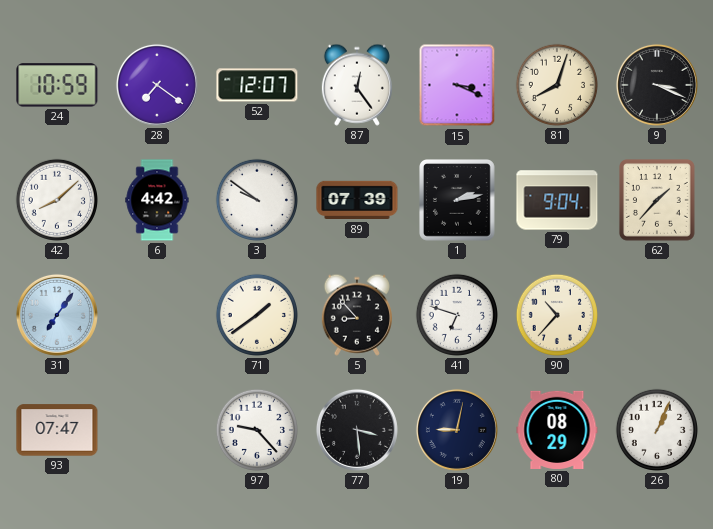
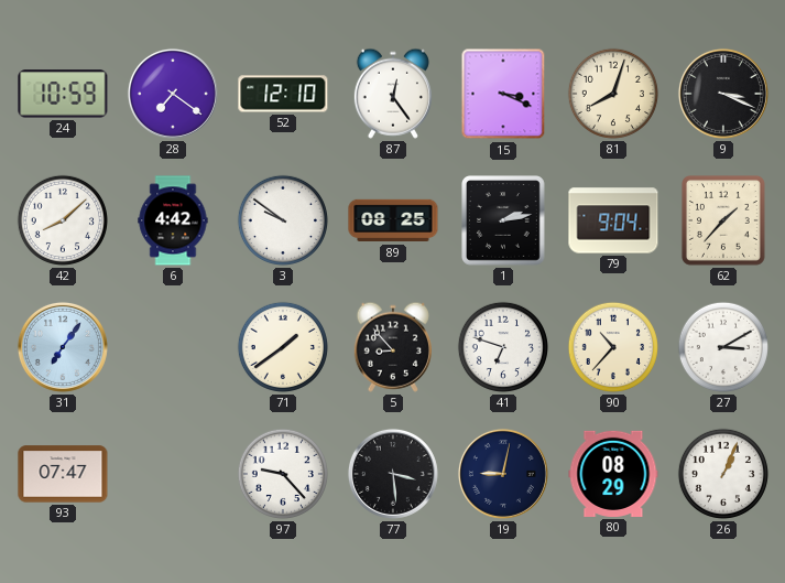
52: 12:07 -> 12:10
89: 07:39 -> 08:25
27: none -> 3:10
